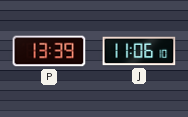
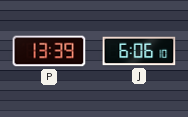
J: 11:06 -> 6:06
